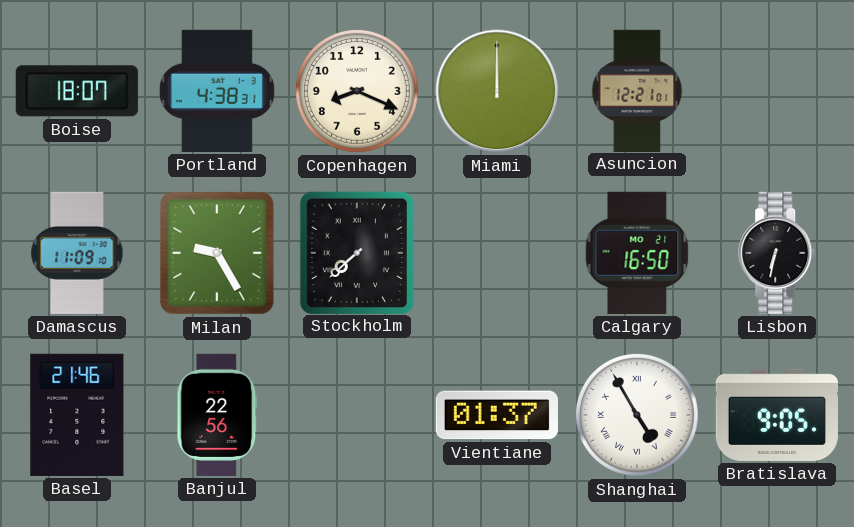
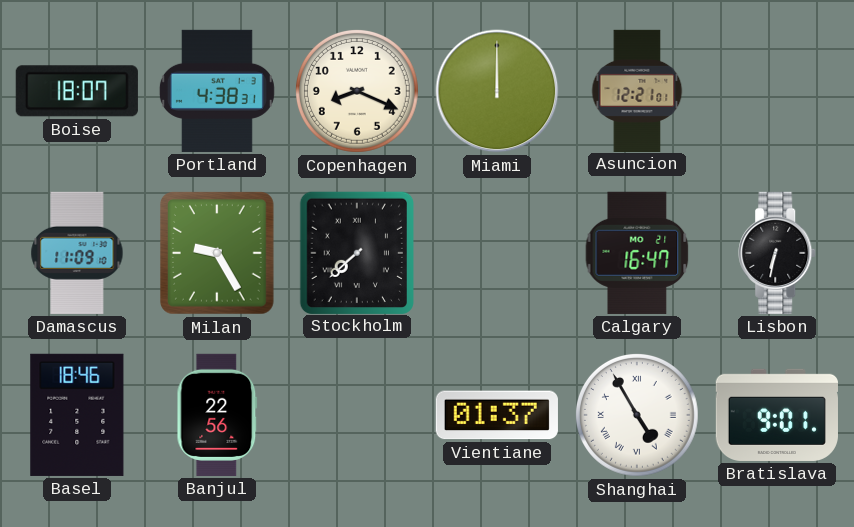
Calgary: 16:50 -> 16:47
Basel: 21:46 -> 18:46
Bratislava: 9:05 -> 9:01
